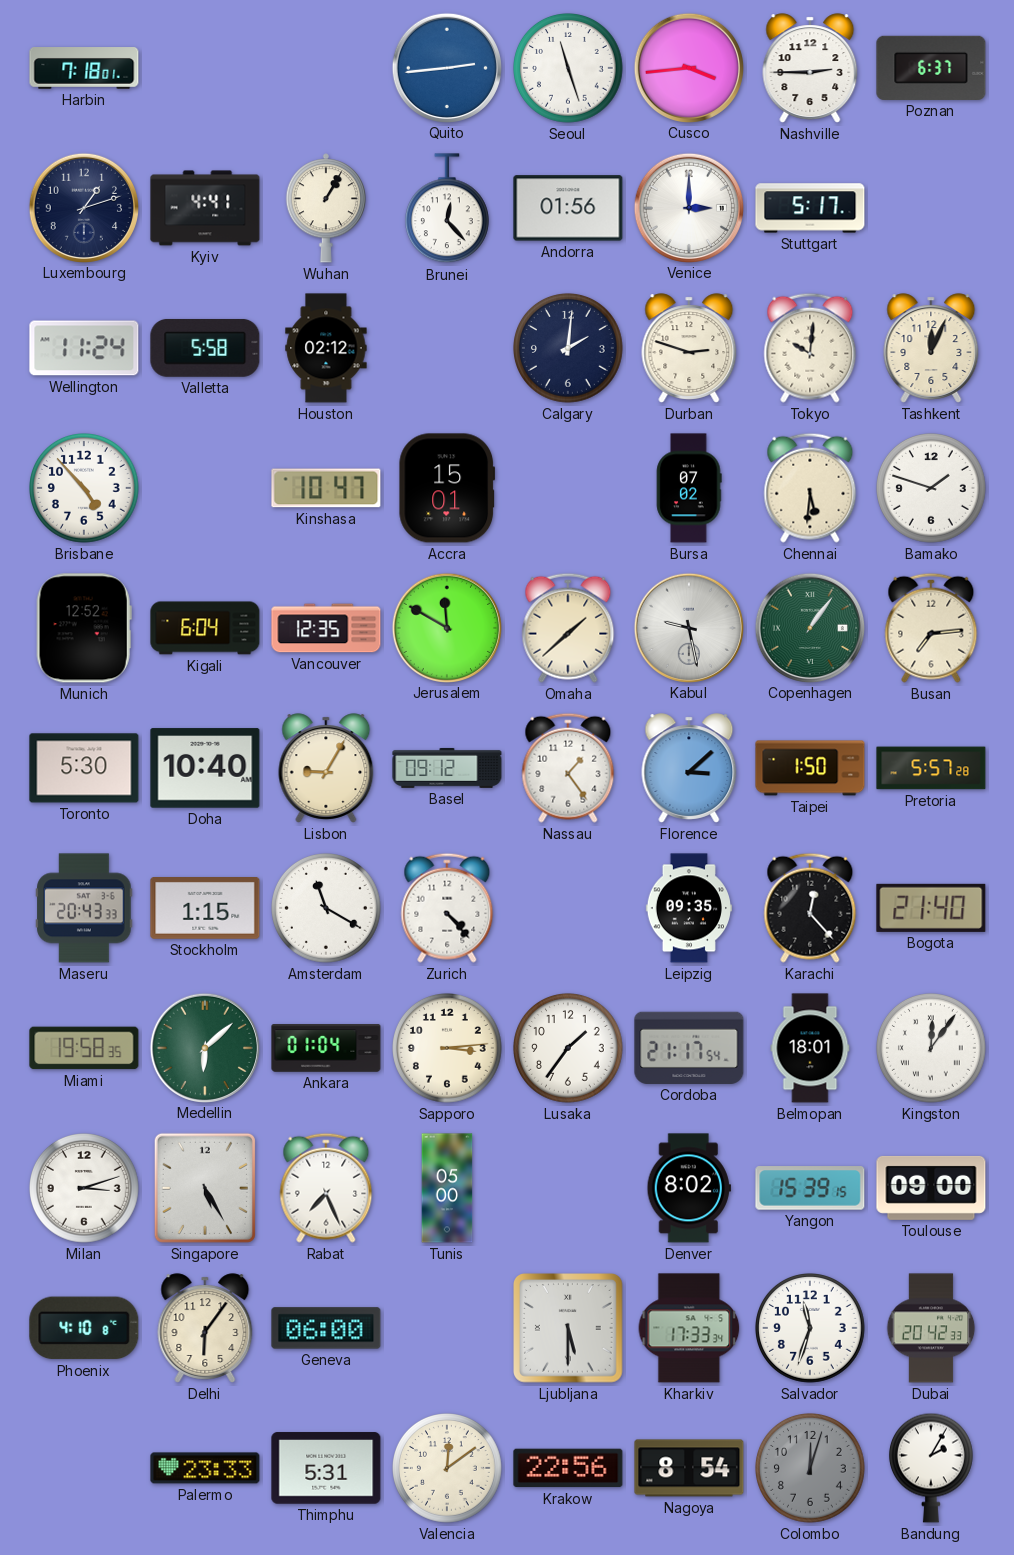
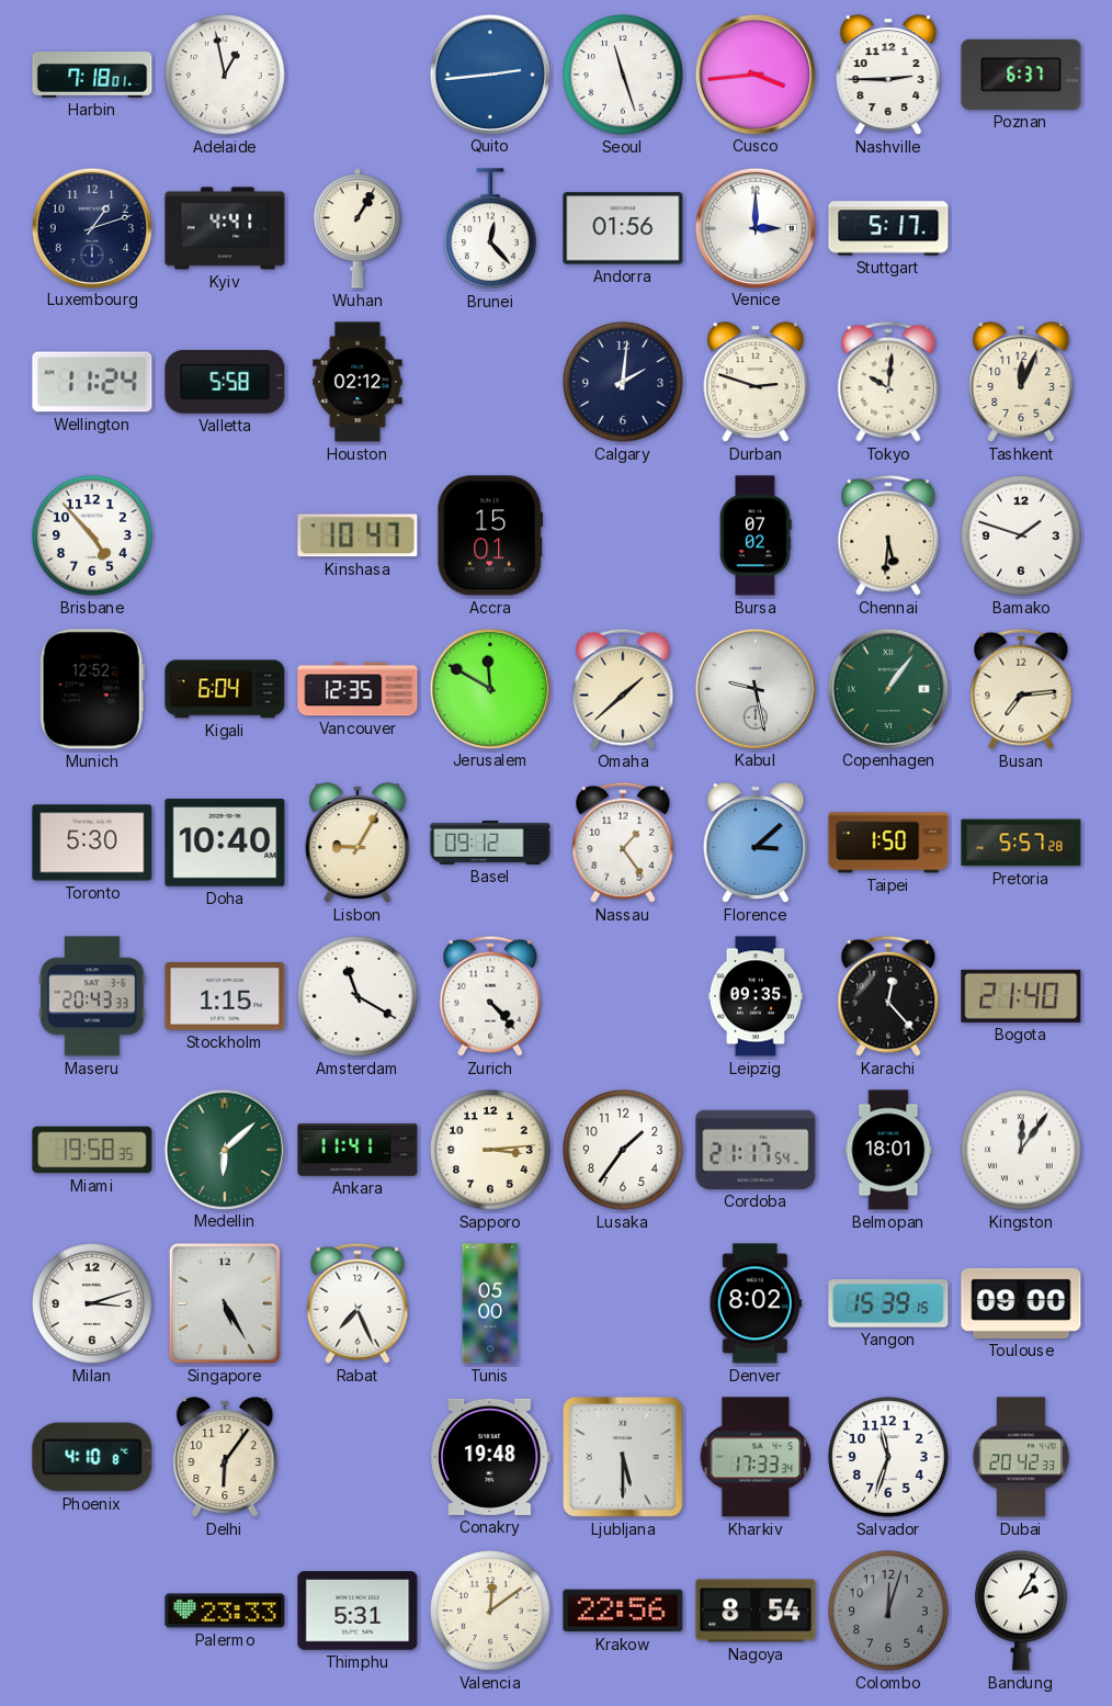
Adelaide: none -> 12:58
Ankara: 01:04 -> 11:41
Geneva: 06:00 -> none
Conakry: none -> 19:48
